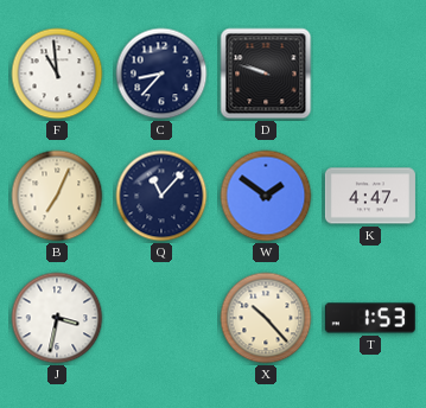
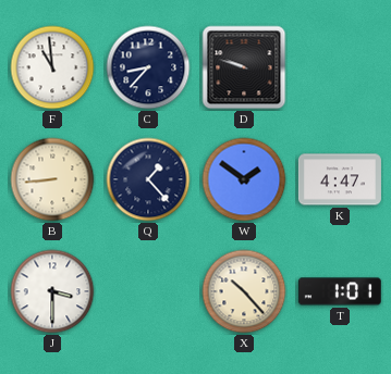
B: 7:04 -> 8:44
Q: 11:07 -> 1:23
J: 3:32 -> 3:30
T: 1:53 -> 1:01
